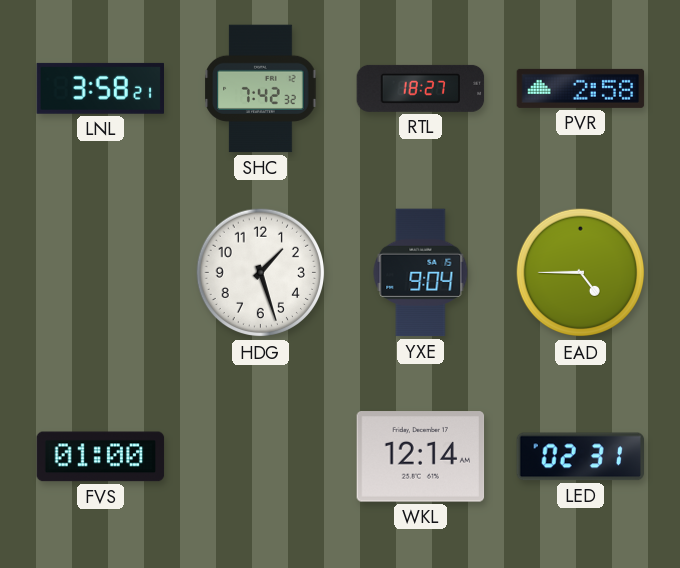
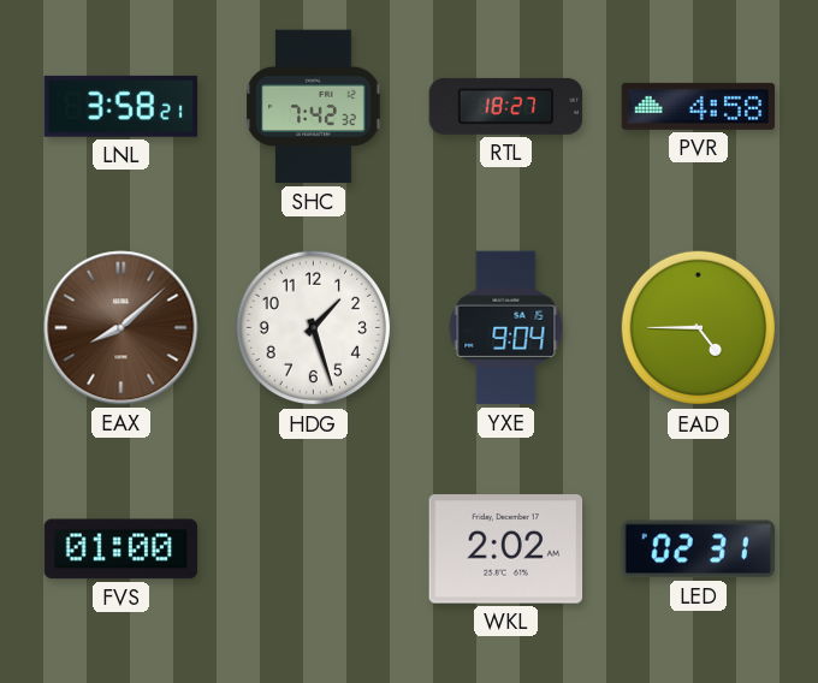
PVR: 2:58 -> 4:58
EAX: none -> 8:08
WKL: 12:14 -> 2:02
